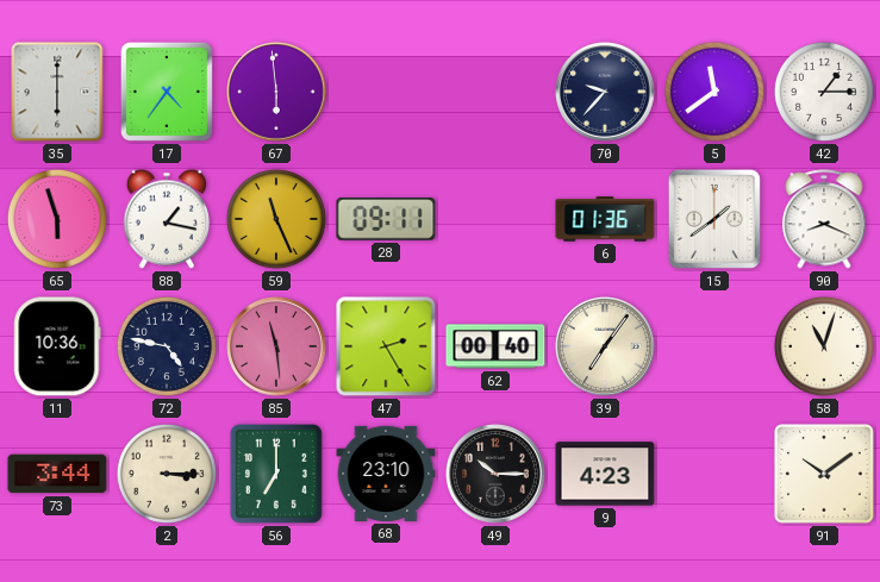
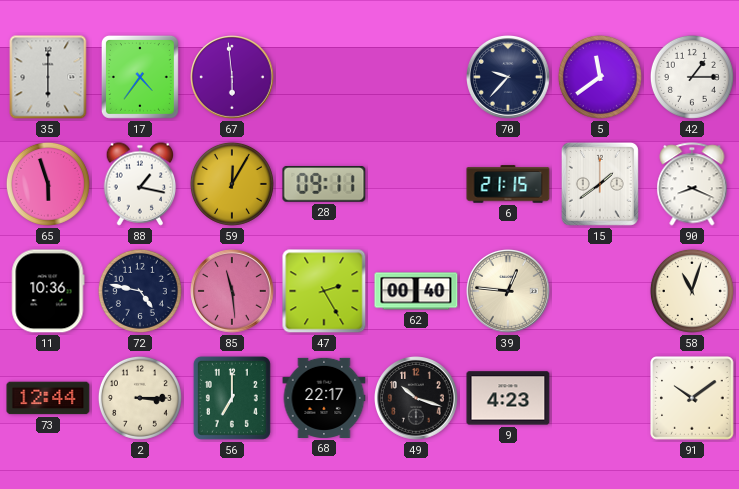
59: 11:26 -> 12:05
6: 01:36 -> 21:15
39: 7:06 -> 12:46
73: 3:44 -> 12:44
68: 23:10 -> 22:17
49: 10:15 -> 10:18
